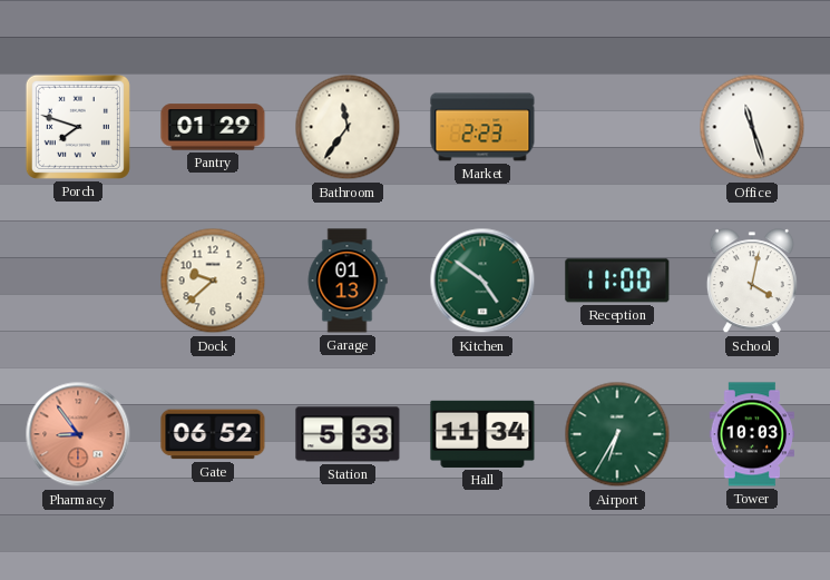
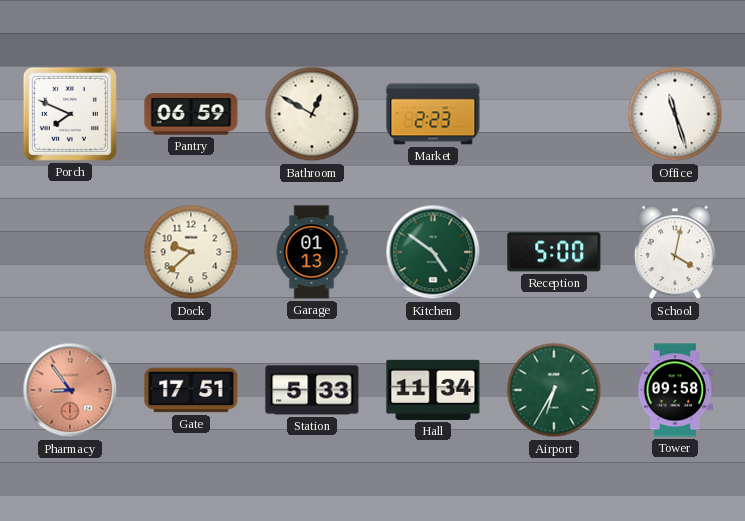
Porch: 7:48 -> 7:49
Pantry: 01:29 -> 06:59
Bathroom: 11:36 -> 12:50
Reception: 11:00 -> 5:00
Gate: 06:52 -> 17:51
Tower: 10:03 -> 09:58
